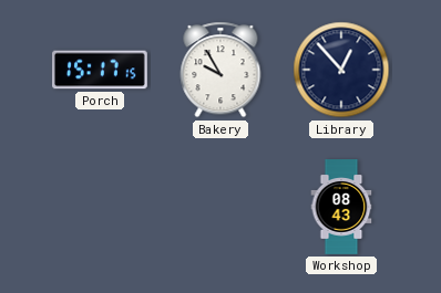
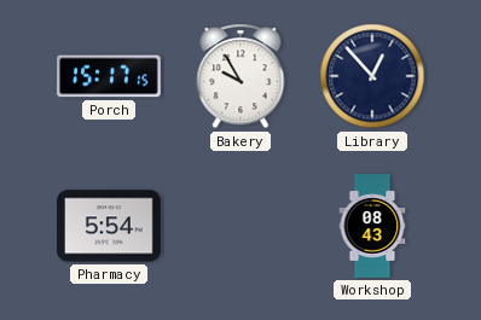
Pharmacy: none -> 5:54
